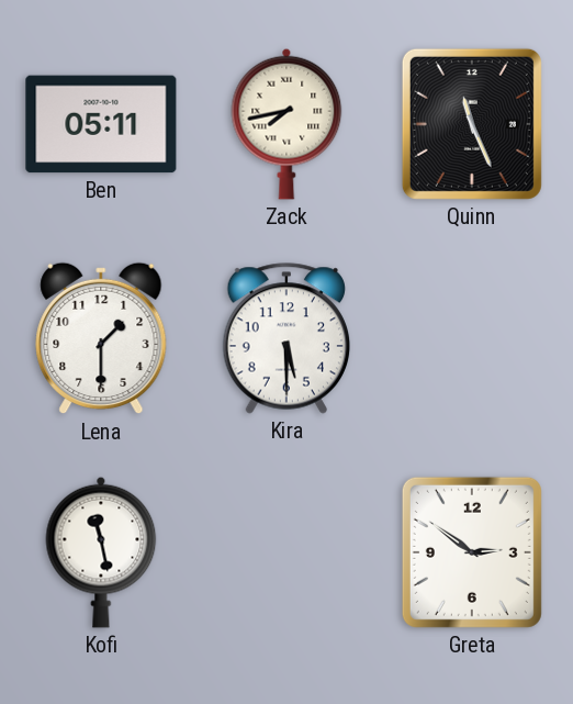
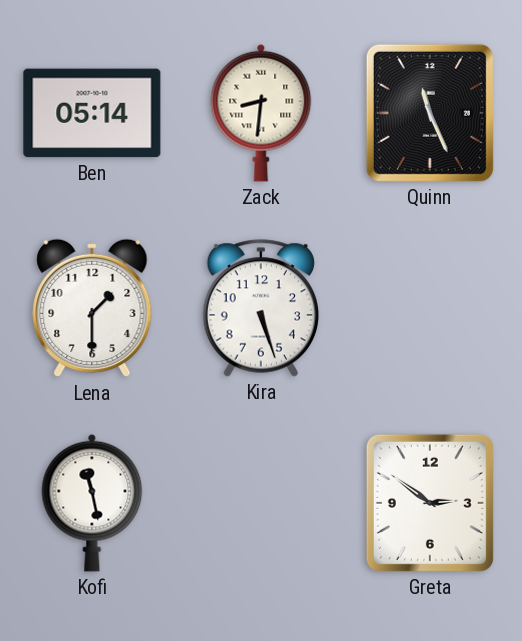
Ben: 05:11 -> 05:14
Zack: 7:43 -> 8:31
Kira: 5:30 -> 5:27
